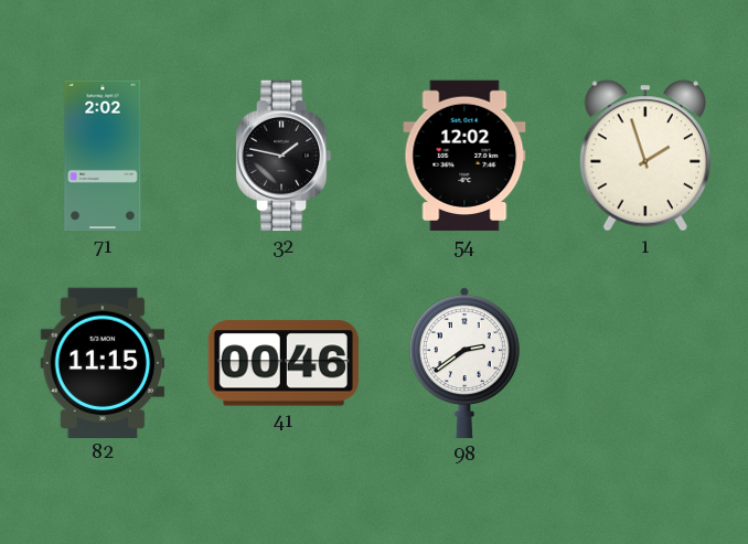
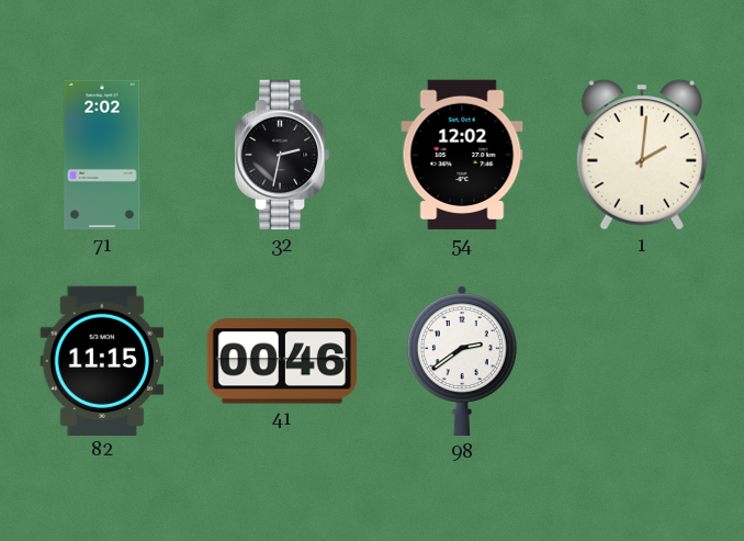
32: 1:47 -> 2:32
1: 1:57 -> 2:01
